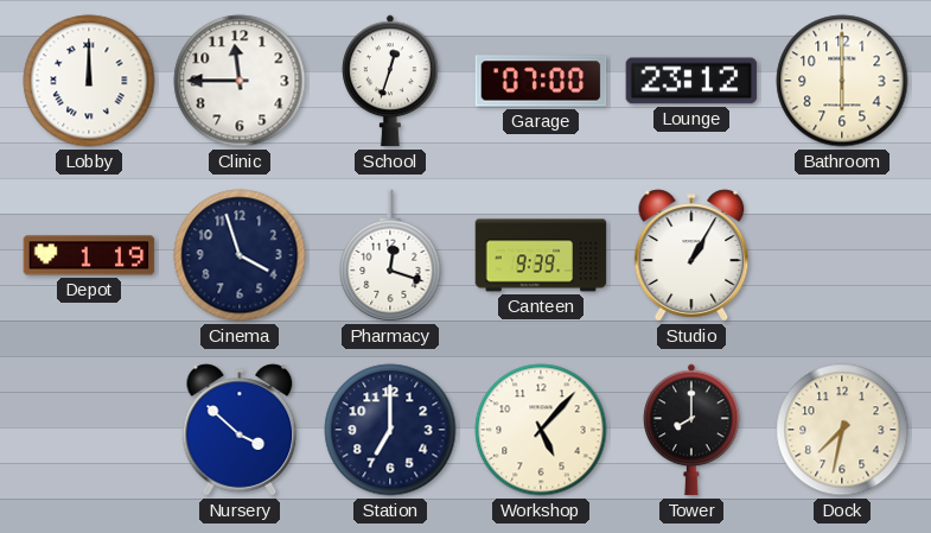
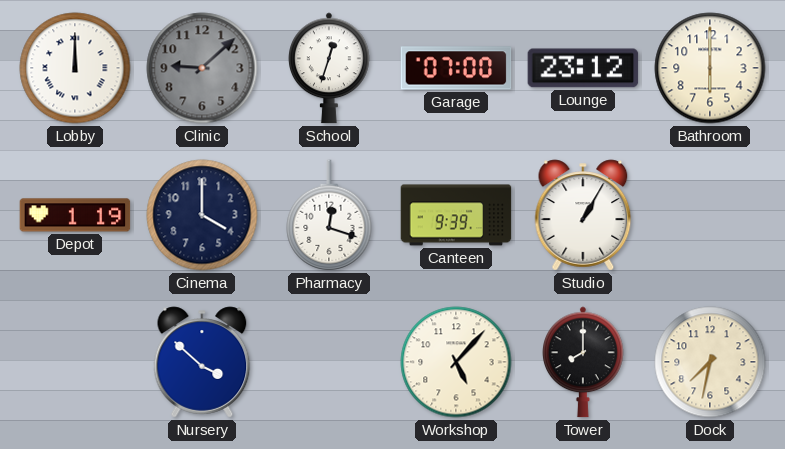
Clinic: 11:45 -> 9:08
Clinic dial: white -> grey
Cinema: 3:57 -> 4:00
Station: 7:00 -> none
